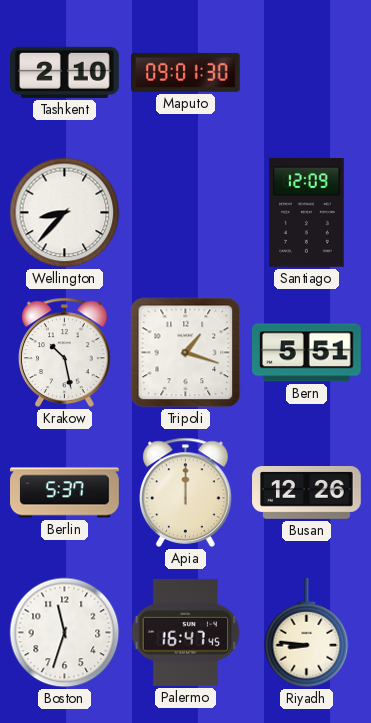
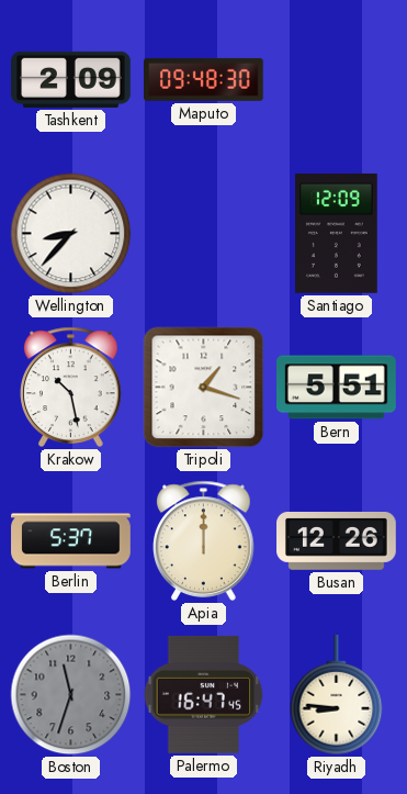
Tashkent: 2:10 -> 2:09
Maputo: 09:01 -> 09:48
Boston dial: white -> grey
